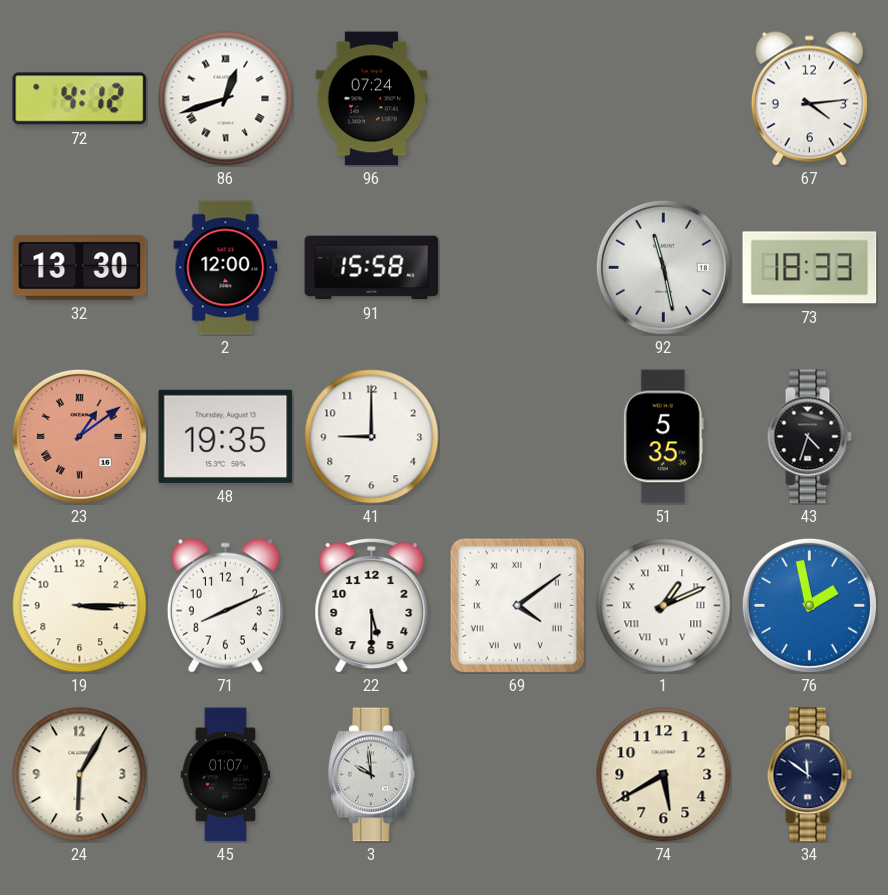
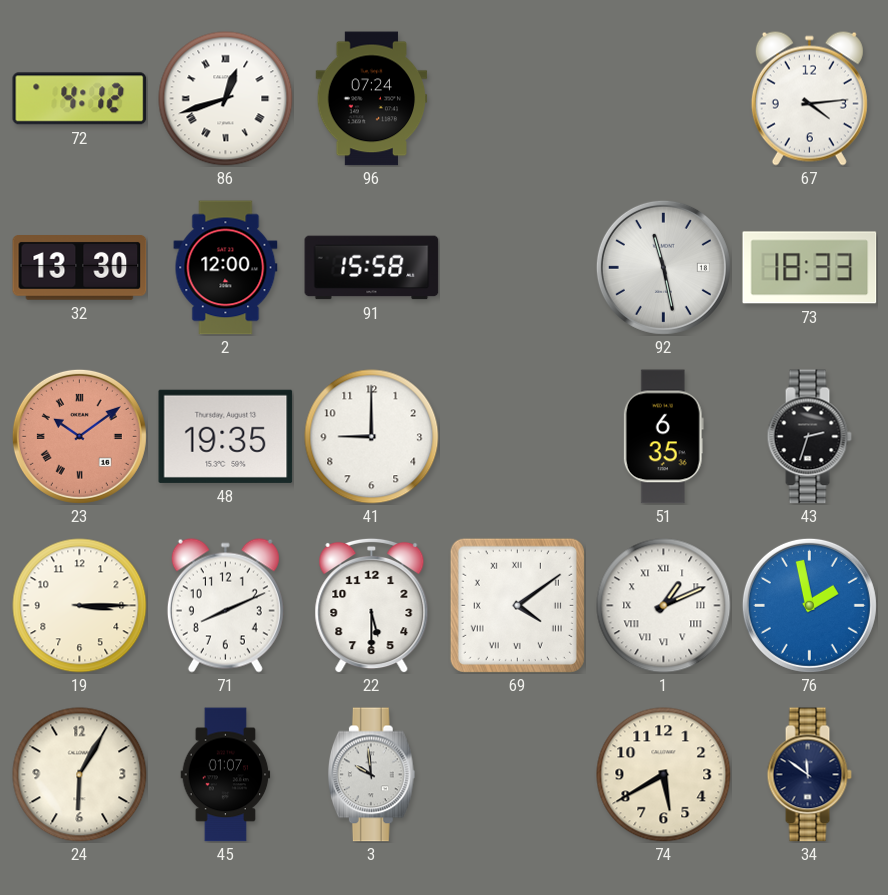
23: 1:09 -> 10:09
51: 5:35 -> 6:35
43: 4:33 -> 2:33
